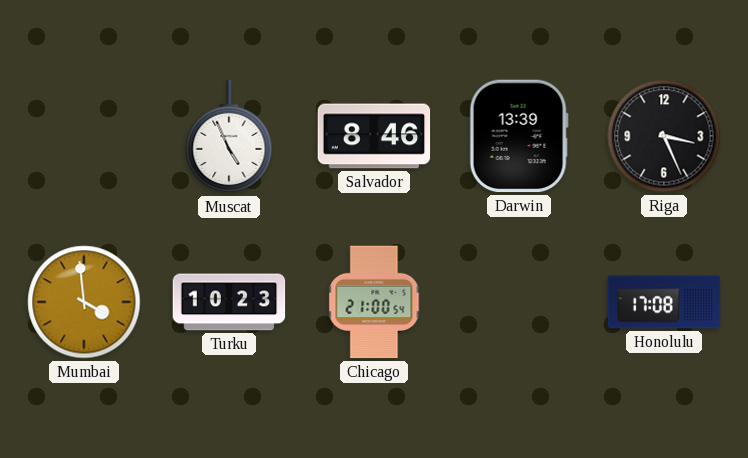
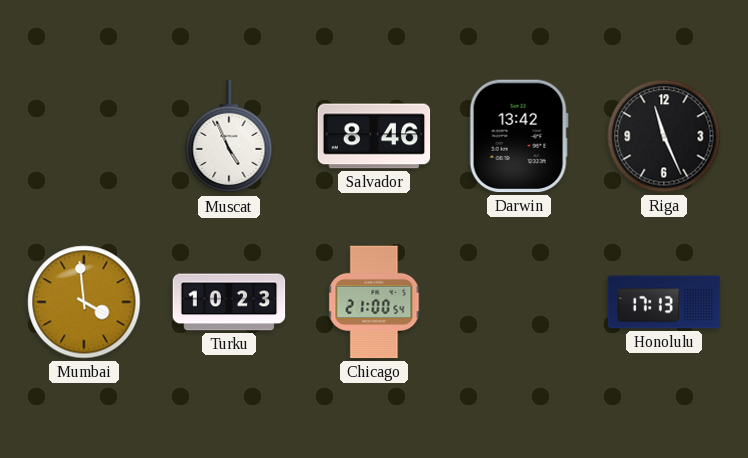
Darwin: 13:39 -> 13:42
Riga: 3:26 -> 11:26
Honolulu: 17:08 -> 17:13
